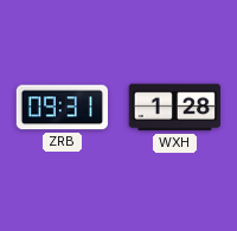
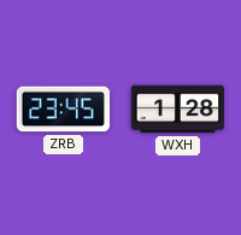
ZRB: 09:31 -> 23:45
